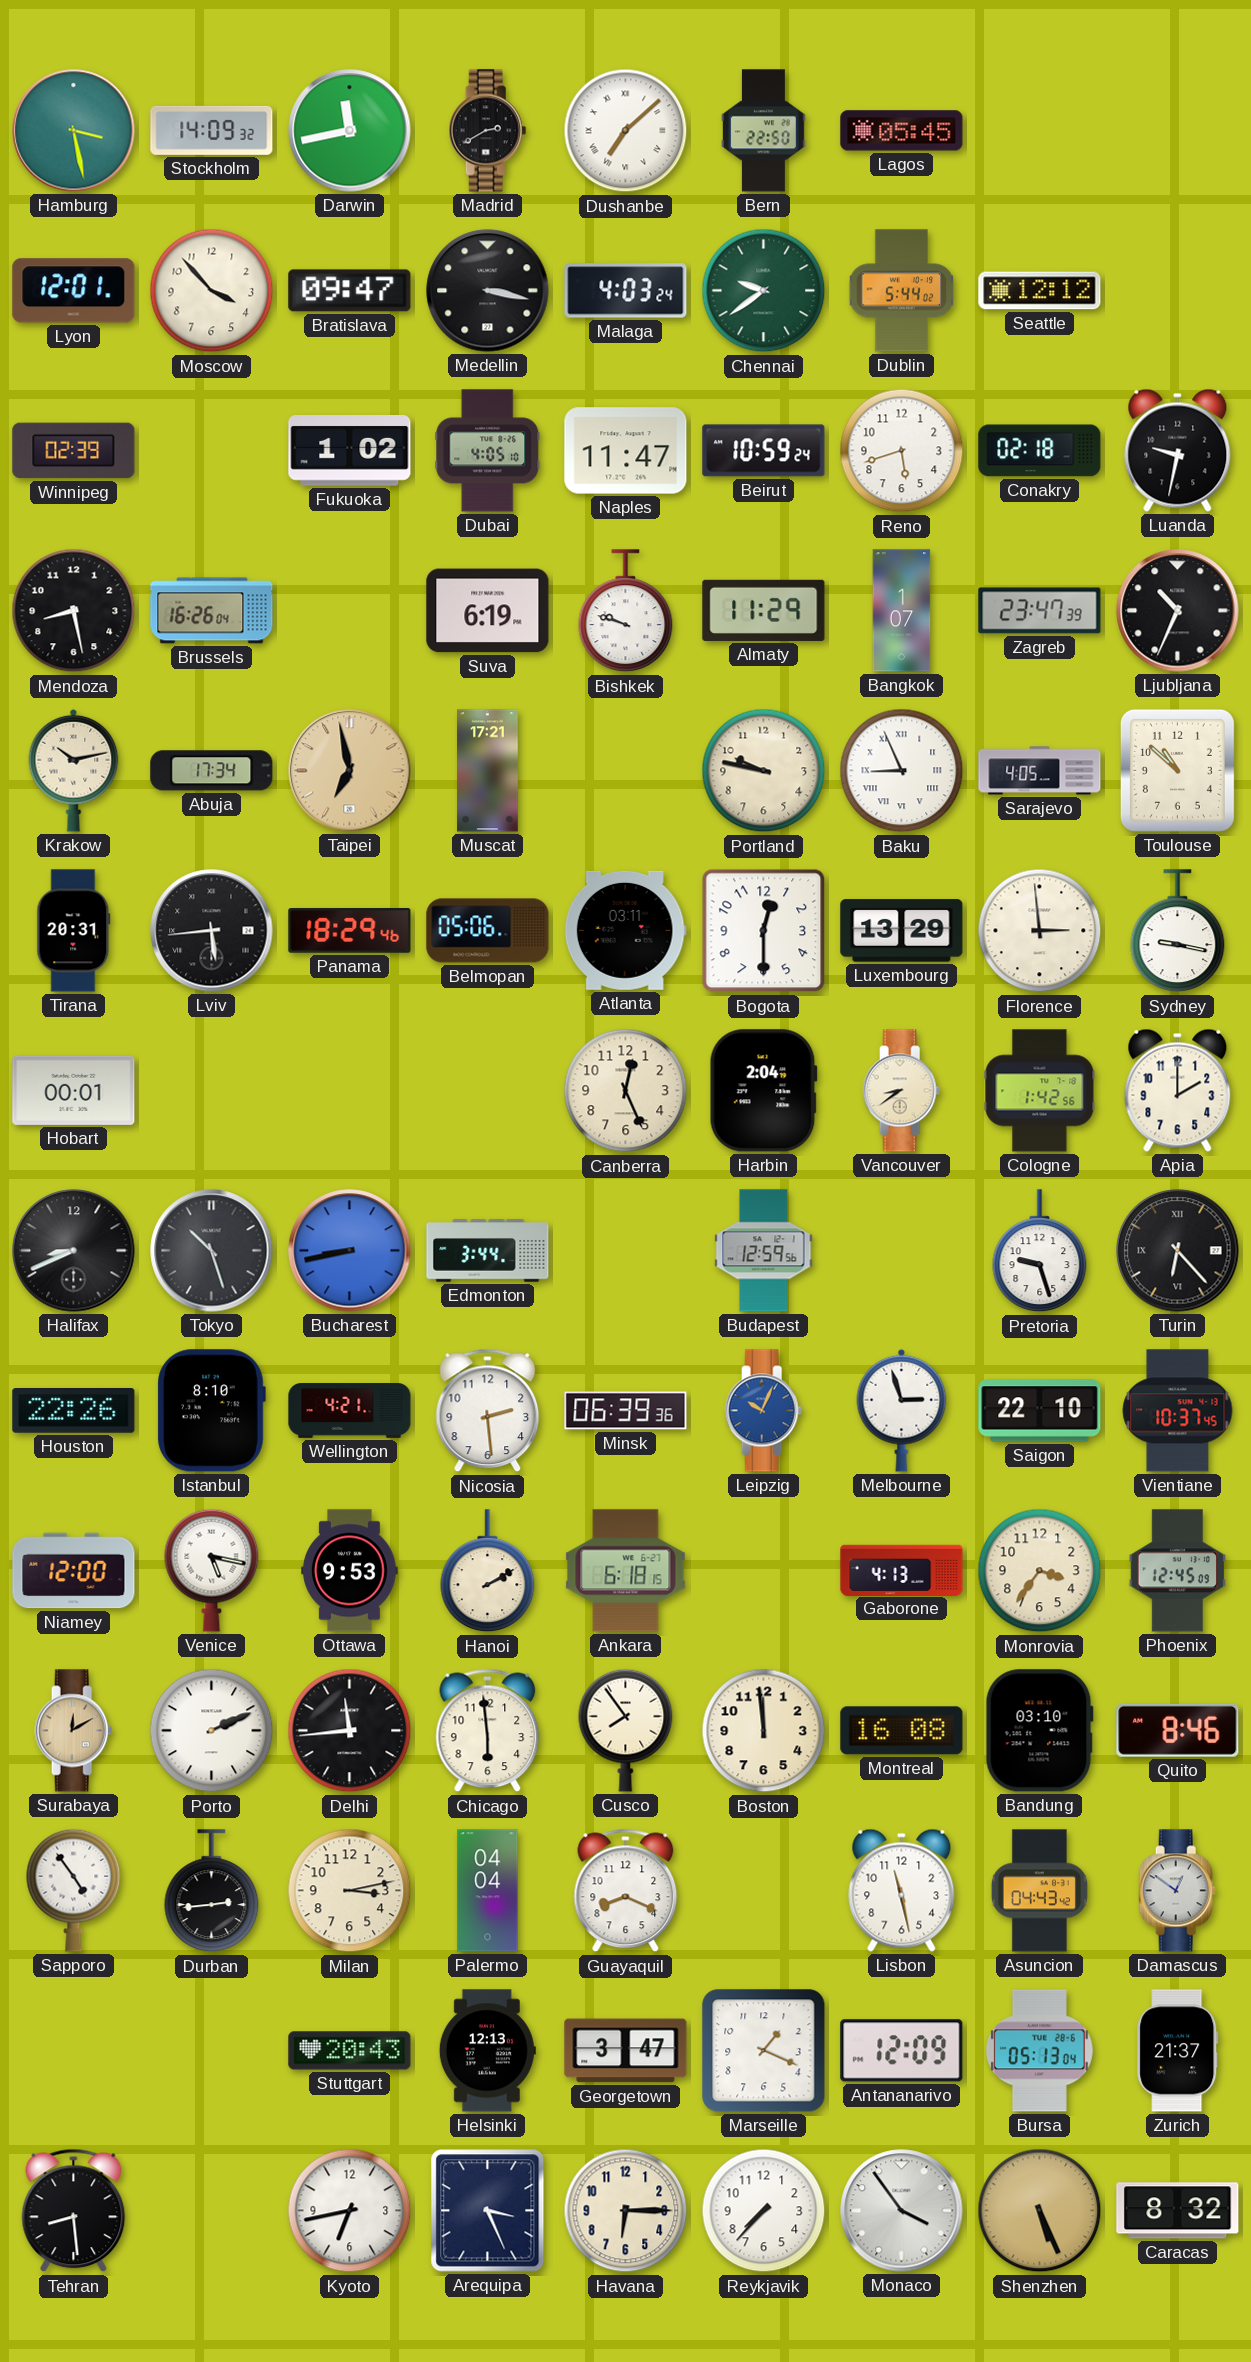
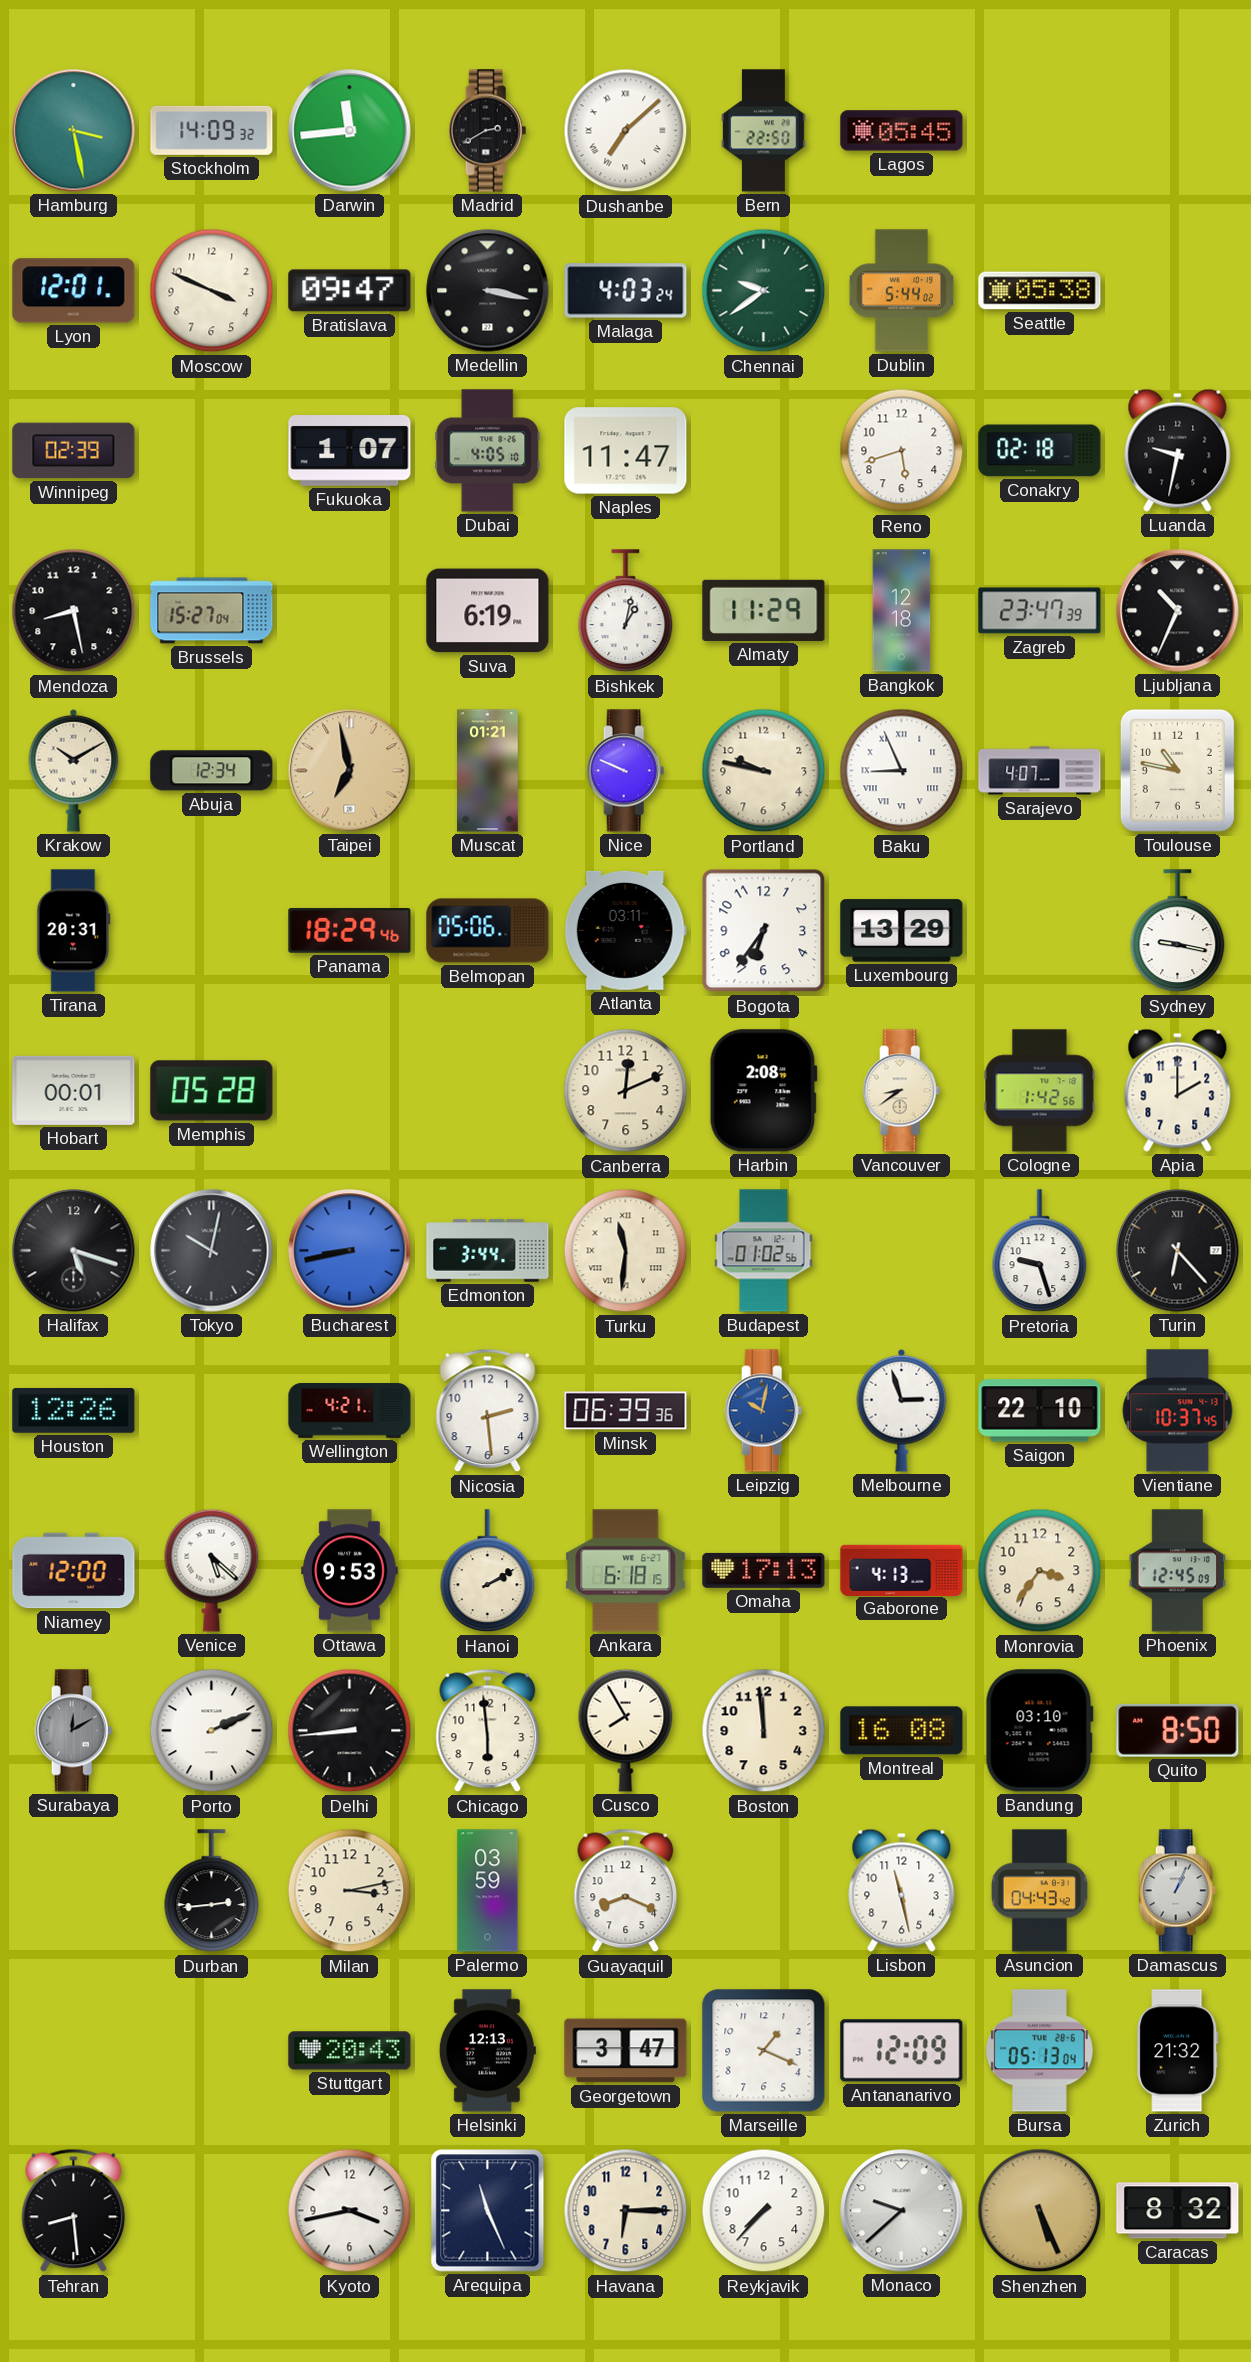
Darwin: 11:43 -> 11:44
Moscow: 3:53 -> 3:49
Seattle: 12:12 -> 05:38
Fukuoka: 1:02 -> 1:07
Beirut: 10:59 -> none
Brussels: 16:26 -> 15:27
Bishkek: 9:48 -> 1:02
Bangkok: 1:07 -> 12:18
Krakow: 10:13 -> 10:10
Abuja: 17:34 -> 12:34
Muscat: 17:21 -> 01:21
Nice: none -> 9:49
Sarajevo: 4:05 -> 4:07
Toulouse: 10:52 -> 10:47
Lviv: 5:44 -> none
Bogota: 12:30 -> 6:36
Florence: 2:59 -> none
Memphis: none -> 05:28
Canberra: 12:26 -> 12:11
Harbin: 2:04 -> 2:08
Halifax: 8:41 -> 5:18
Tokyo: 10:27 -> 10:02
Turku: none -> 11:31
Budapest: 12:59 -> 01:02
Houston: 22:26 -> 12:26
Istanbul: 8:10 -> none
Leipzig: 10:04 -> 10:02
Venice: 5:17 -> 5:22
Omaha: none -> 17:13
Surabaya dial: champagne -> grey
Delhi: 11:44 -> 8:44
Cusco: 7:54 -> 7:55
Quito: 8:46 -> 8:50
Sapporo: 4:54 -> none
Palermo: 04:04 -> 03:59
Damascus: 12:51 -> 1:04
Zurich: 21:37 -> 21:32
Kyoto: 6:43 -> 3:43
Arequipa: 3:26 -> 11:26
Monaco: 3:54 -> 9:38
